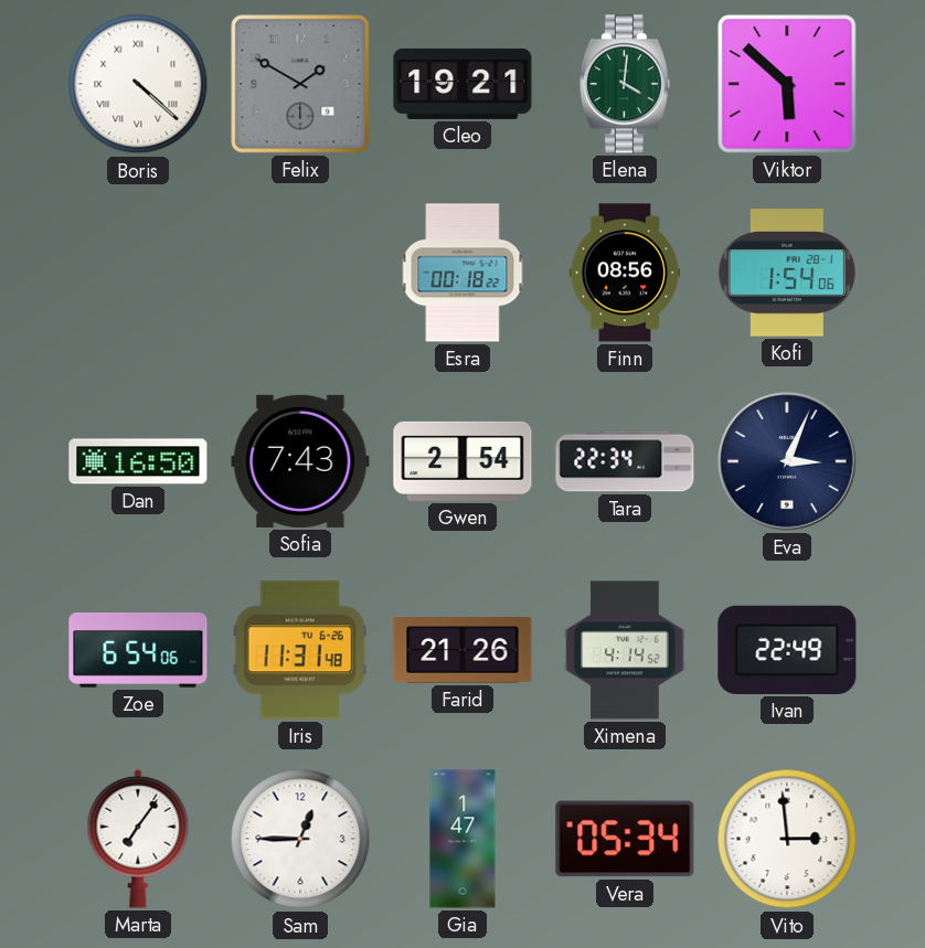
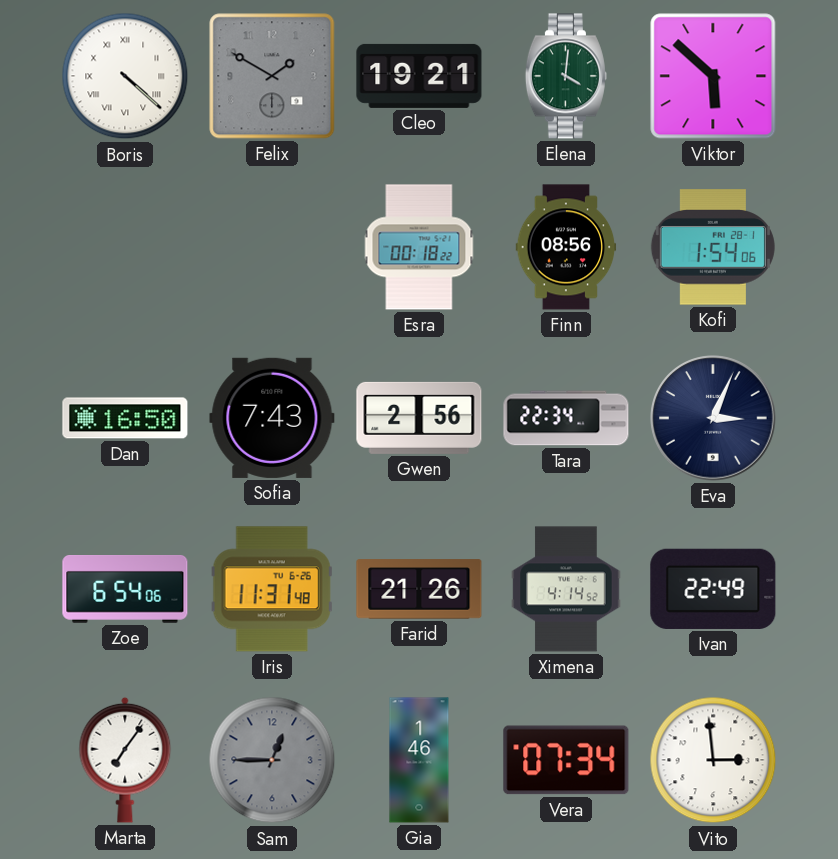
Gwen: 2:54 -> 2:56
Sam dial: white -> grey
Gia: 1:47 -> 1:46
Vera: 05:34 -> 07:34
